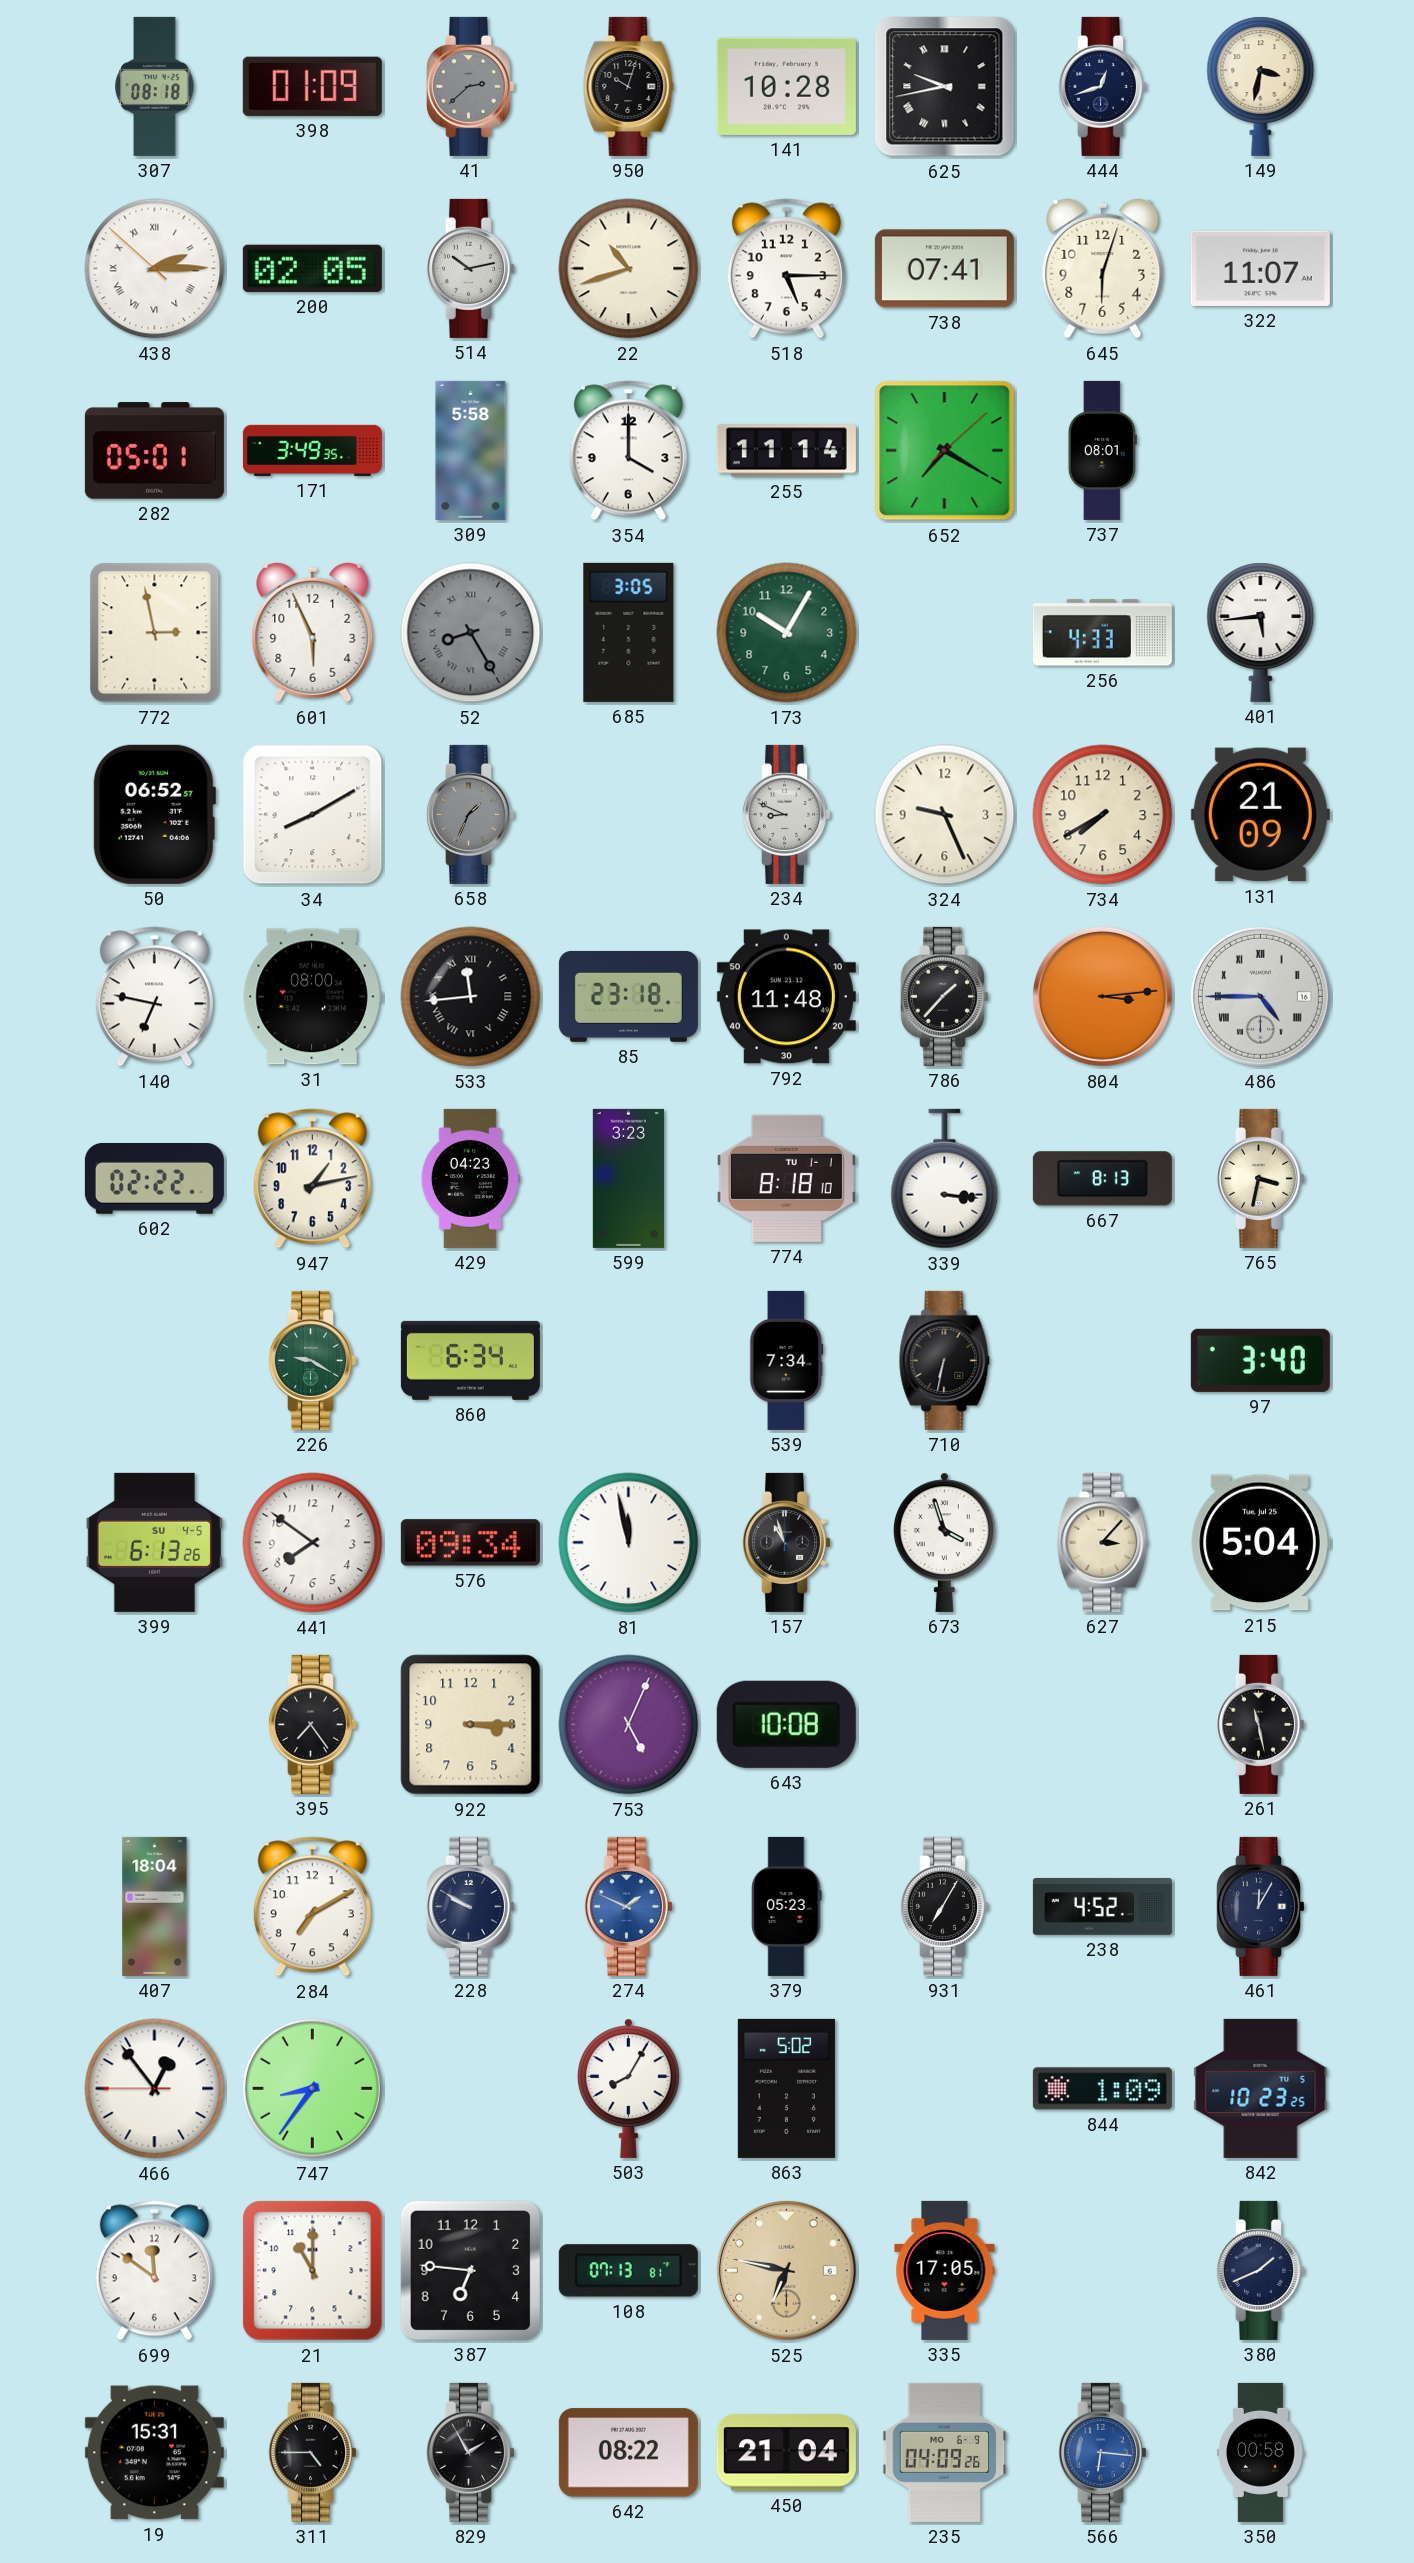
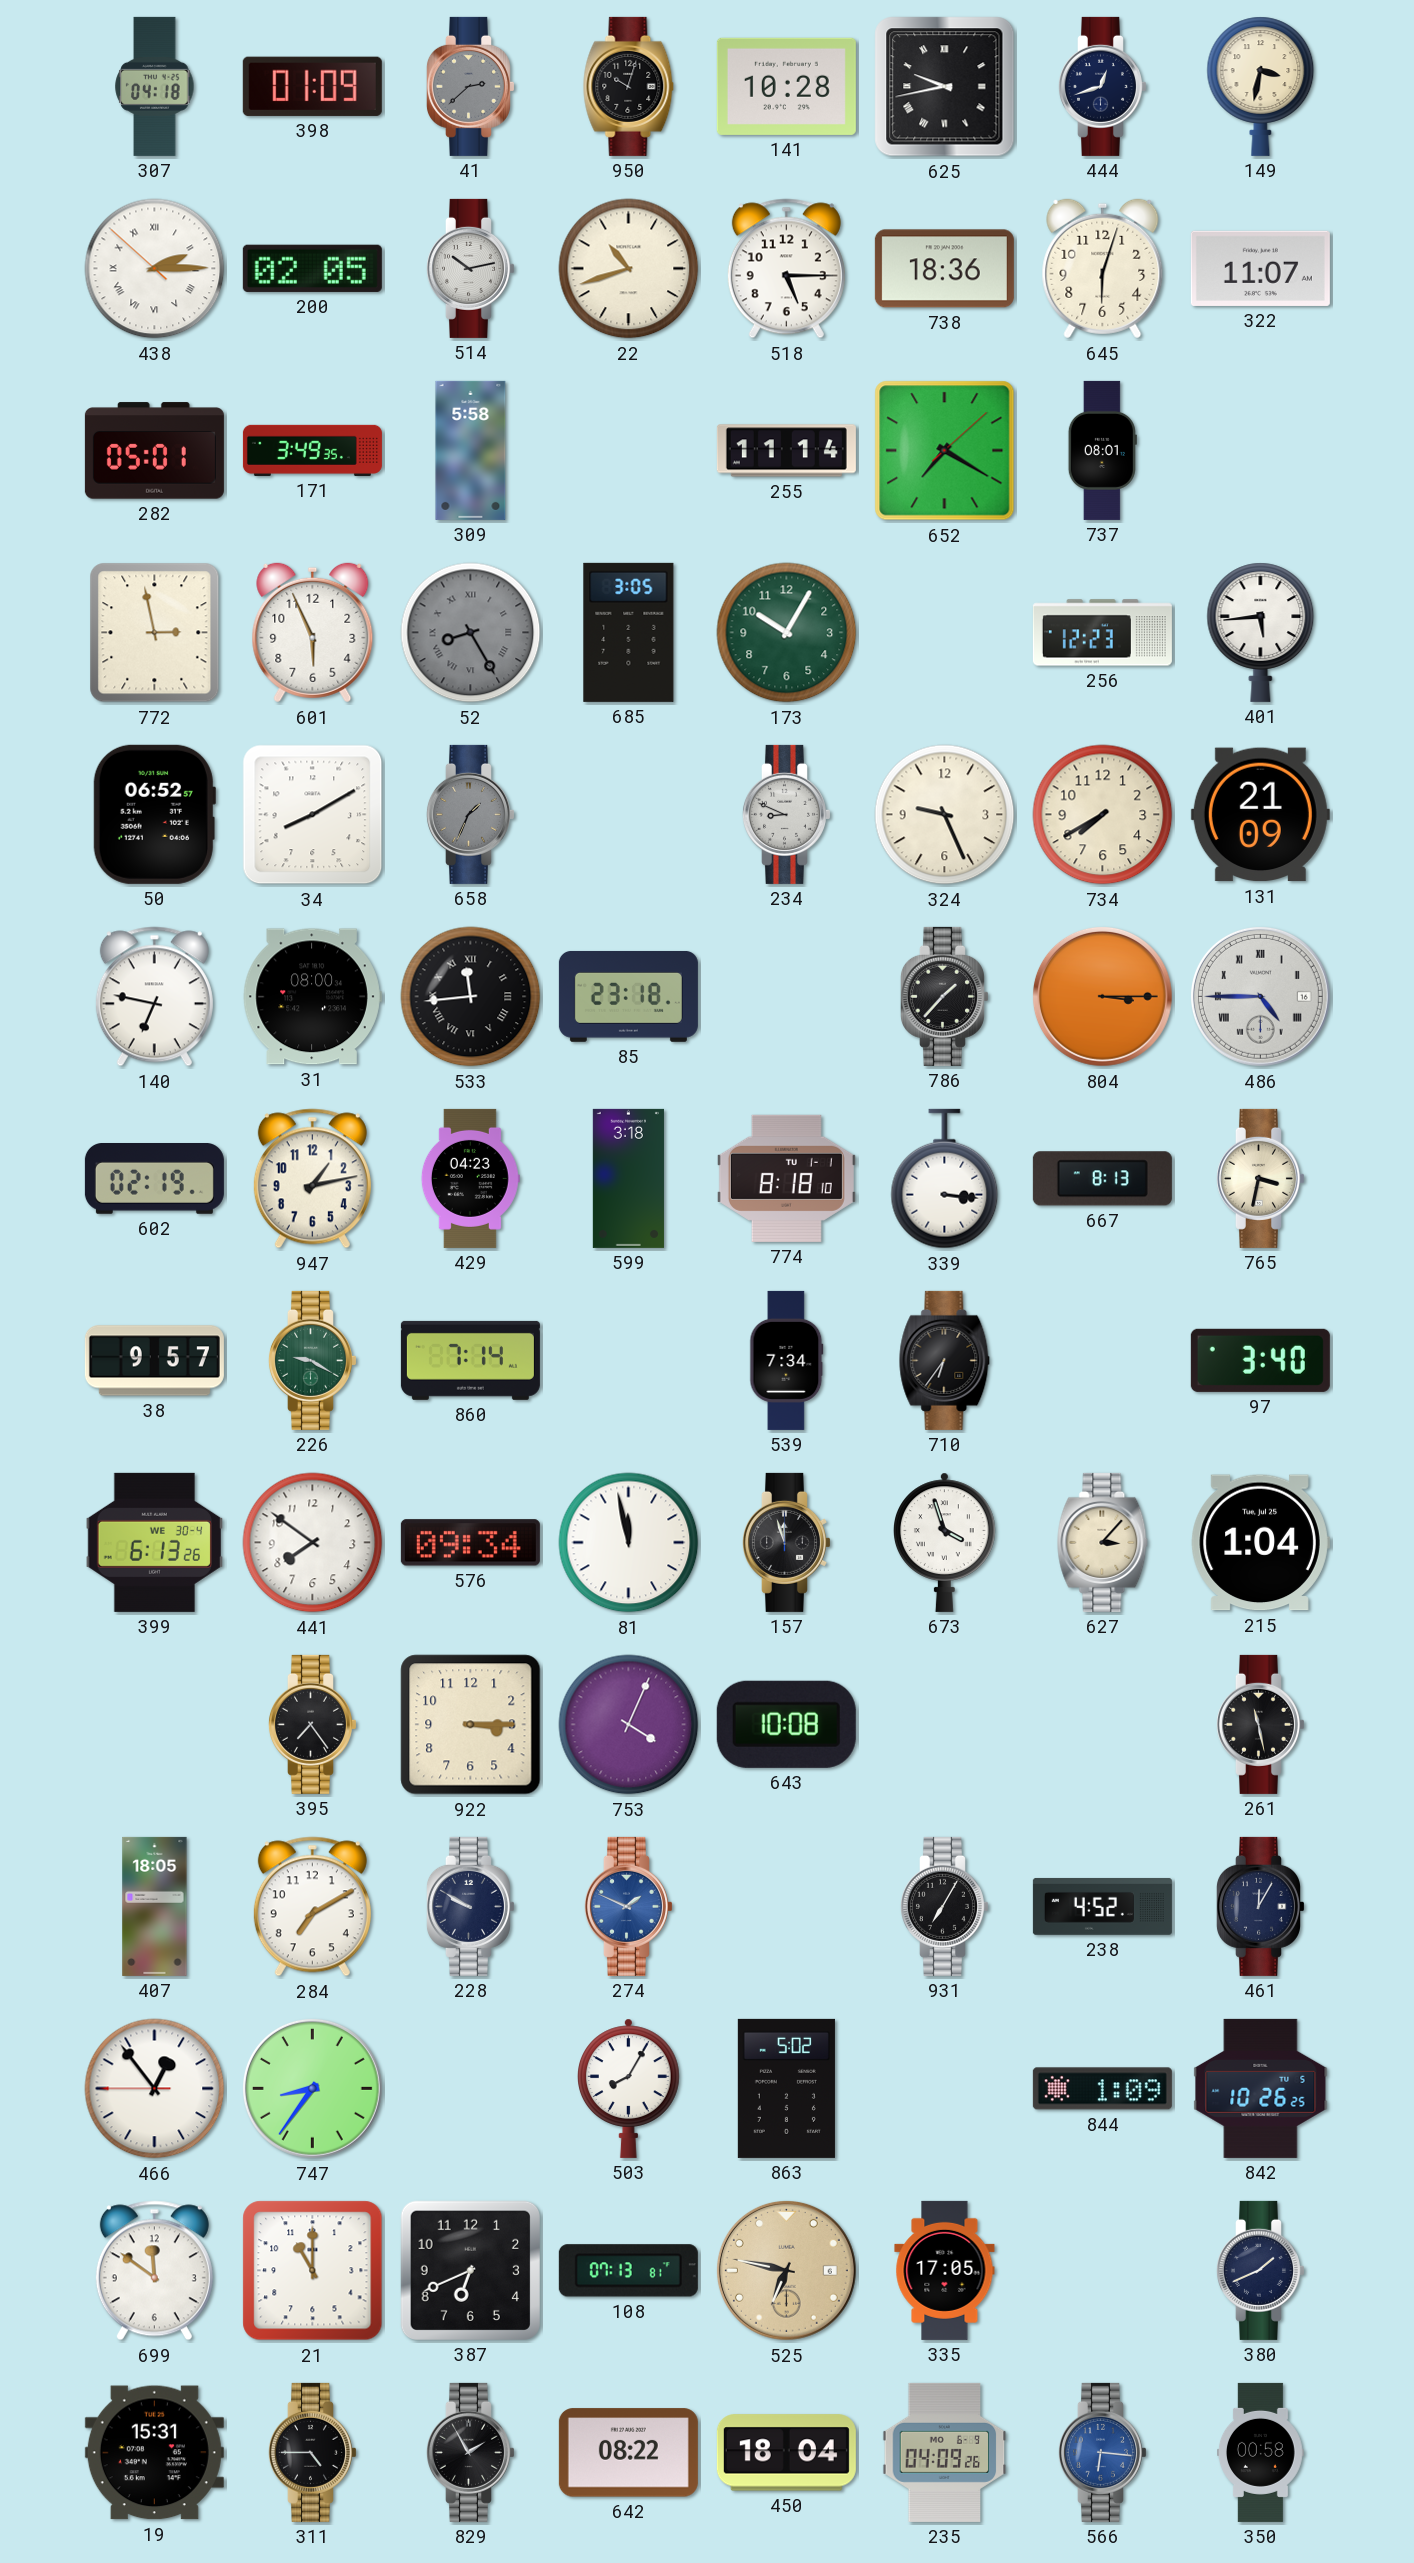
307: 08:18 -> 04:18
738: 07:41 -> 18:36
354: 4:00 -> none
256: 4:33 -> 12:23
792: 11:48 -> none
804: 3:14 -> 3:15
602: 02:22 -> 02:19
599: 3:23 -> 3:18
38: none -> 9:57
860: 6:34 -> 7:14
710: 6:32 -> 6:36
399 date: SU 4-5 -> WE 30-4
157: 10:57 -> 11:57
215: 5:04 -> 1:04
753: 5:04 -> 4:04
407: 18:04 -> 18:05
379: 05:23 -> none
842: 10:23 -> 10:26
387: 6:46 -> 6:41
450: 21:04 -> 18:04
